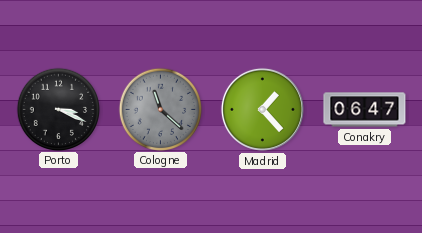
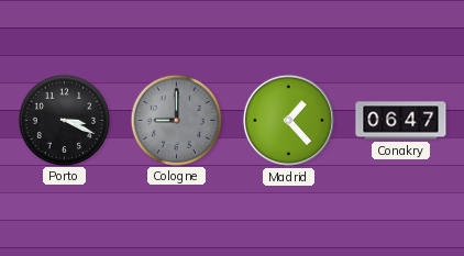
Cologne: 11:22 -> 9:00
